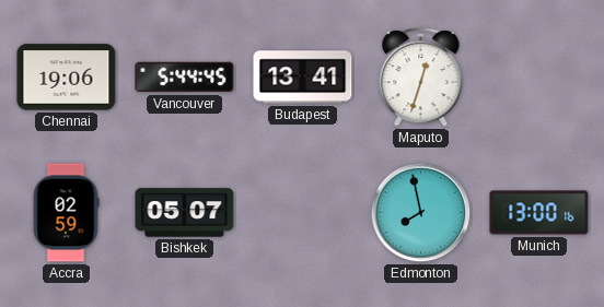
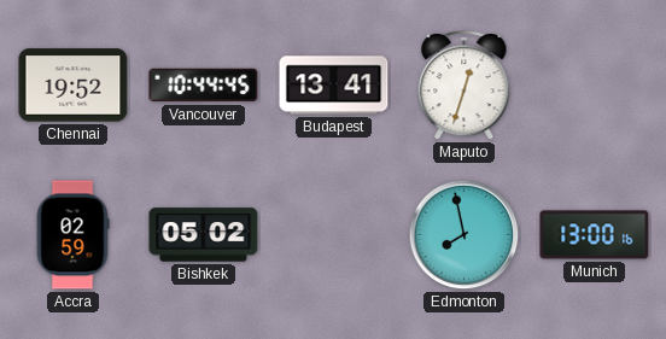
Chennai: 19:06 -> 19:52
Vancouver: 5:44 -> 10:44
Bishkek: 05:07 -> 05:02
